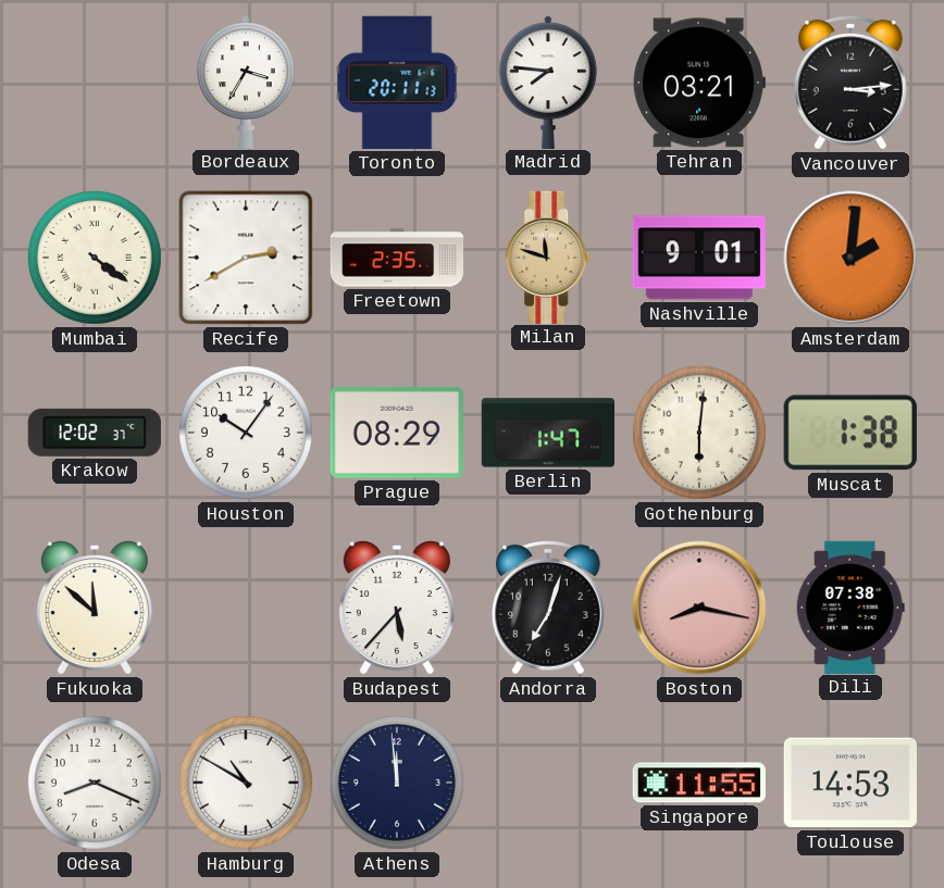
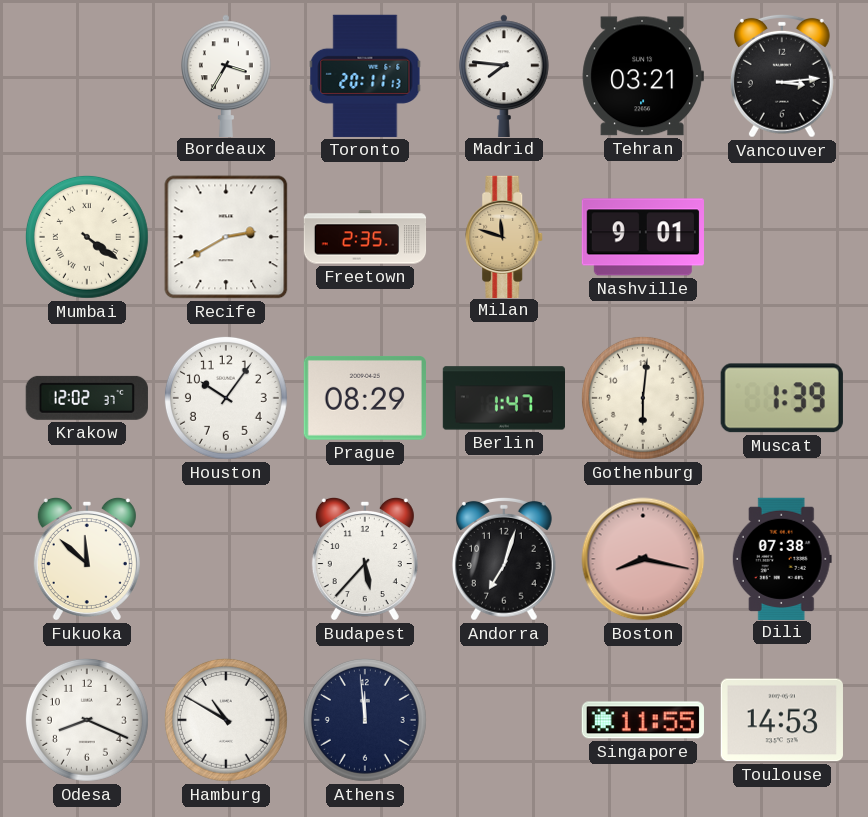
Amsterdam: 2:01 -> none
Muscat: 1:38 -> 1:39
